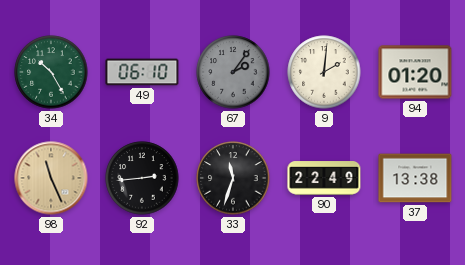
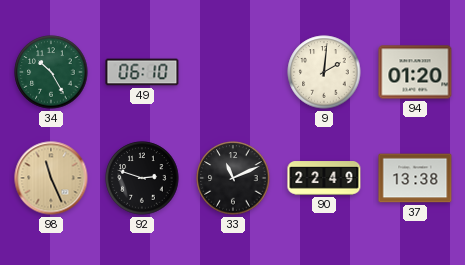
67: 2:06 -> none
92: 2:44 -> 2:48
33: 11:33 -> 11:11
